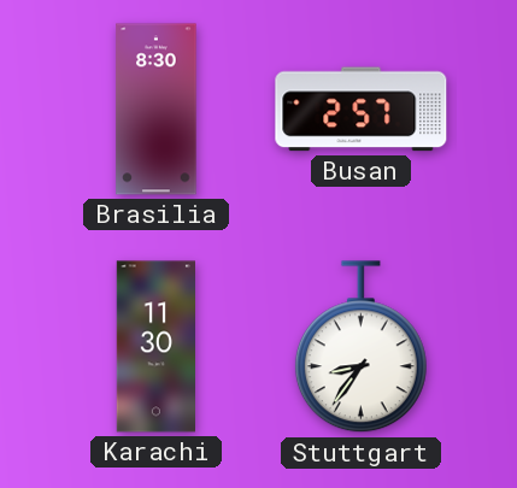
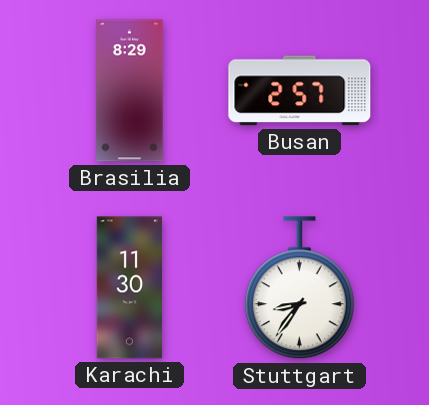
Brasilia: 8:30 -> 8:29
